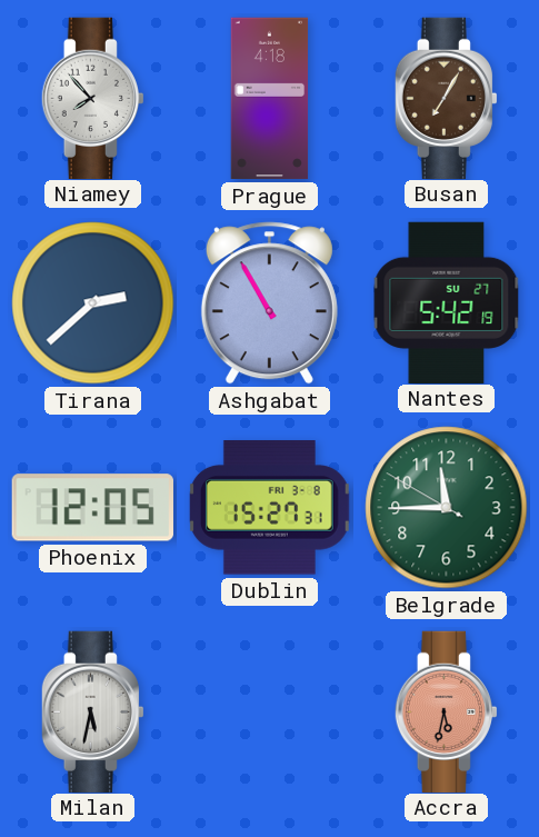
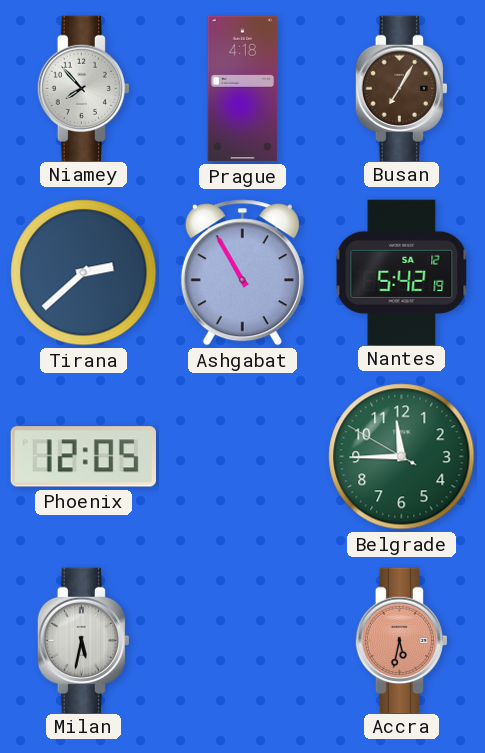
Nantes date: SU 27 -> SA 12
Dublin: 15:27 -> none
